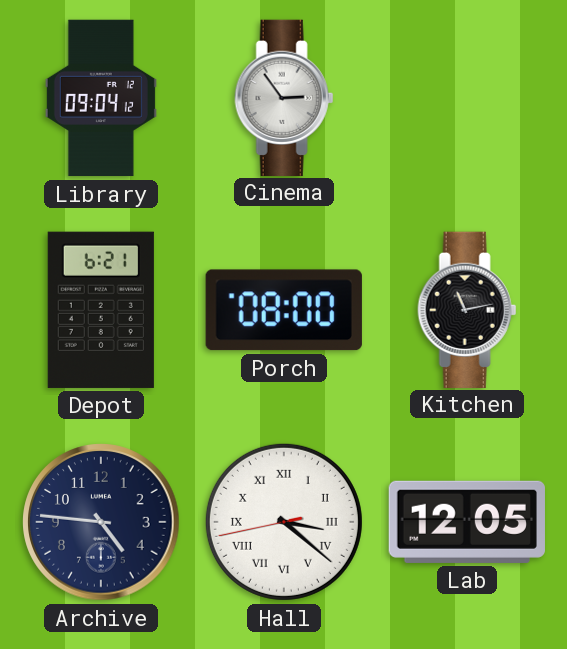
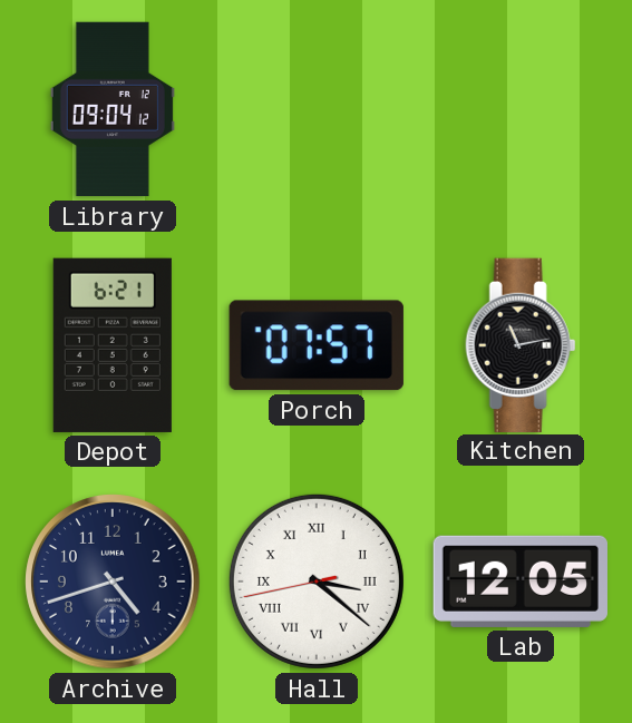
Cinema: 2:54 -> none
Porch: 08:00 -> 07:57
Archive: 4:46 -> 4:42
